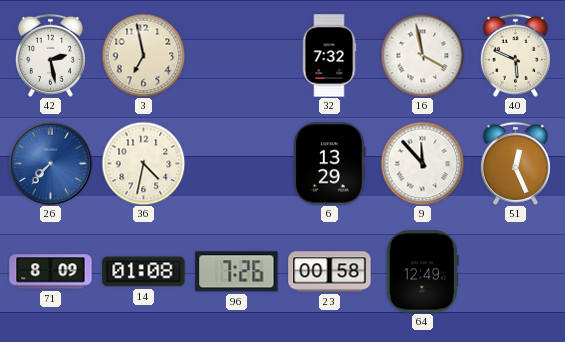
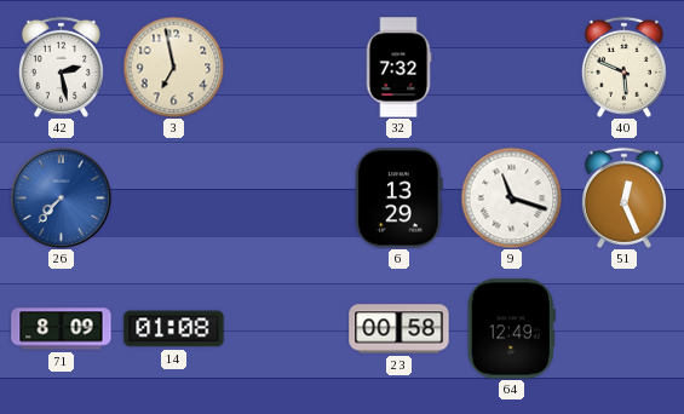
16: 3:58 -> none
36: 4:32 -> none
9: 11:53 -> 11:18
96: 7:26 -> none
